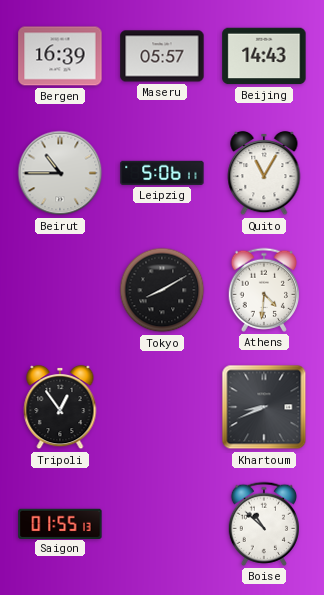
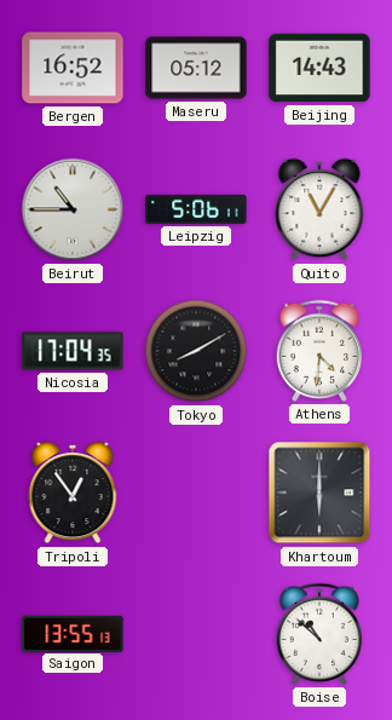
Bergen: 16:39 -> 16:52
Maseru: 05:57 -> 05:12
Nicosia: none -> 17:04
Khartoum: 8:41 -> 6:00
Saigon: 01:55 -> 13:55
